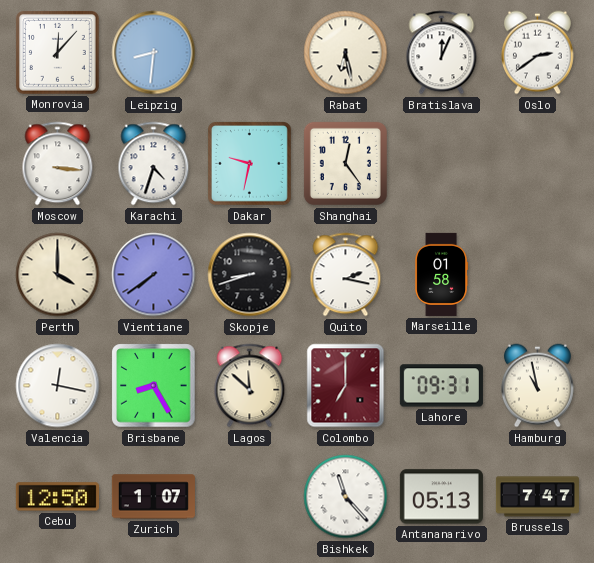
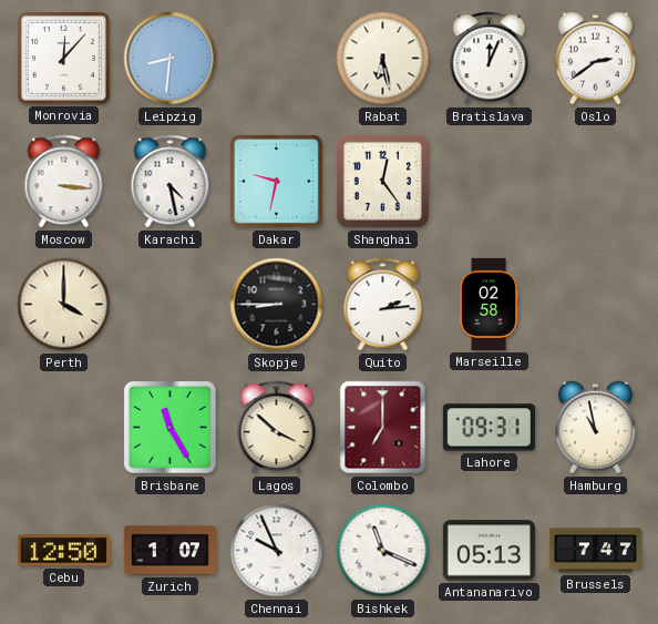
Karachi: 4:33 -> 4:28
Vientiane: 7:39 -> none
Skopje: 8:42 -> 8:45
Quito: 2:17 -> 2:14
Marseille: 01:58 -> 02:58
Valencia: 12:17 -> none
Brisbane: 8:25 -> 11:25
Lagos: 11:52 -> 3:52
Chennai: none -> 9:56
Bishkek: 11:23 -> 11:19
